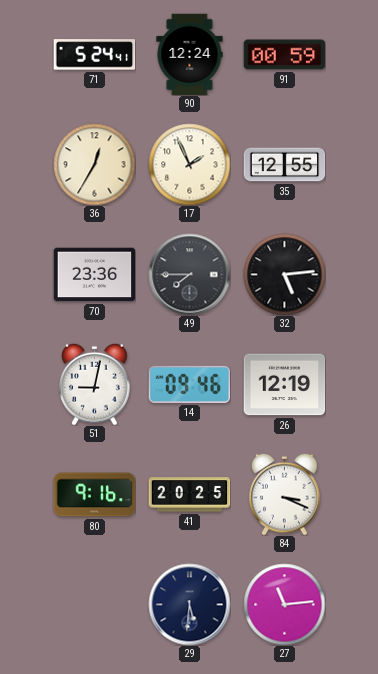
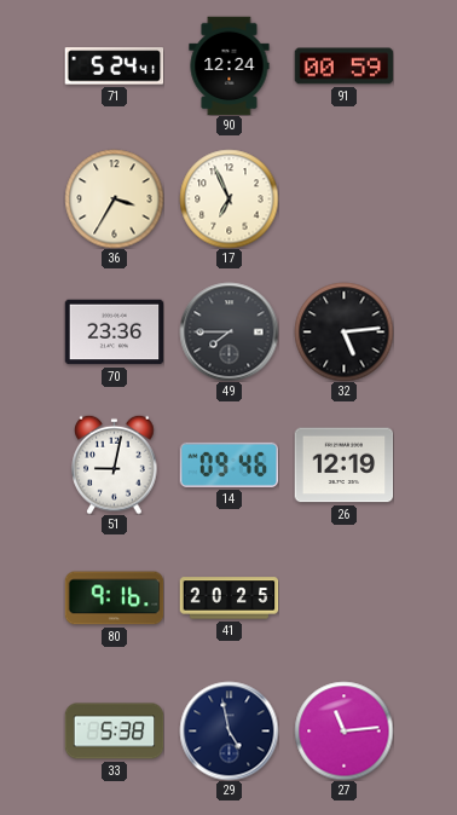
36: 12:35 -> 3:35
17: 1:56 -> 6:56
35: 12:55 -> none
84: 3:19 -> none
33: none -> 5:38
29: 5:31 -> 4:58
